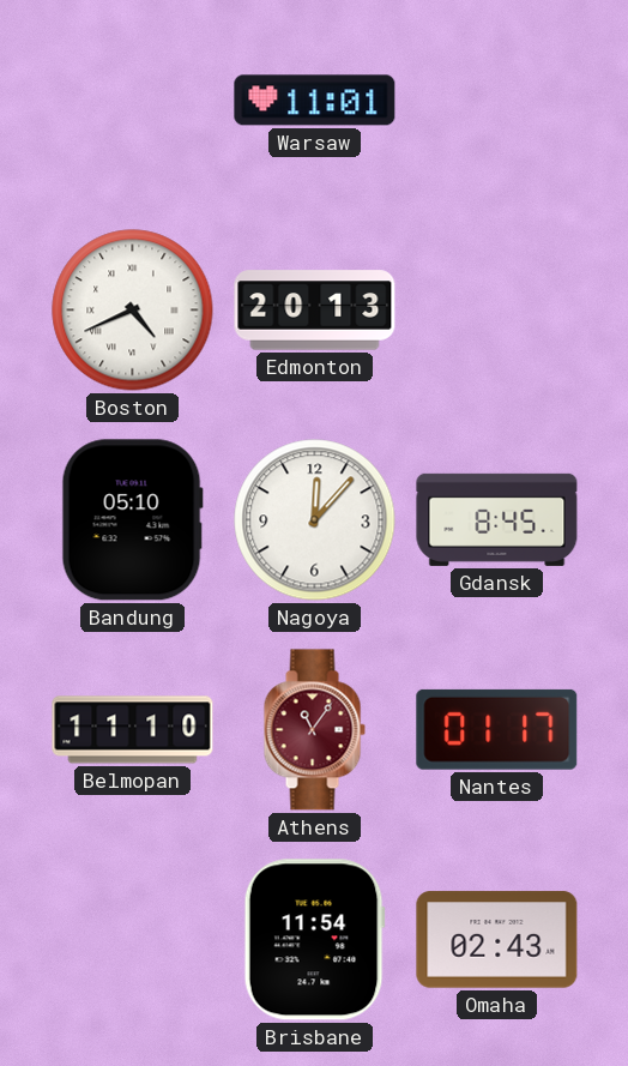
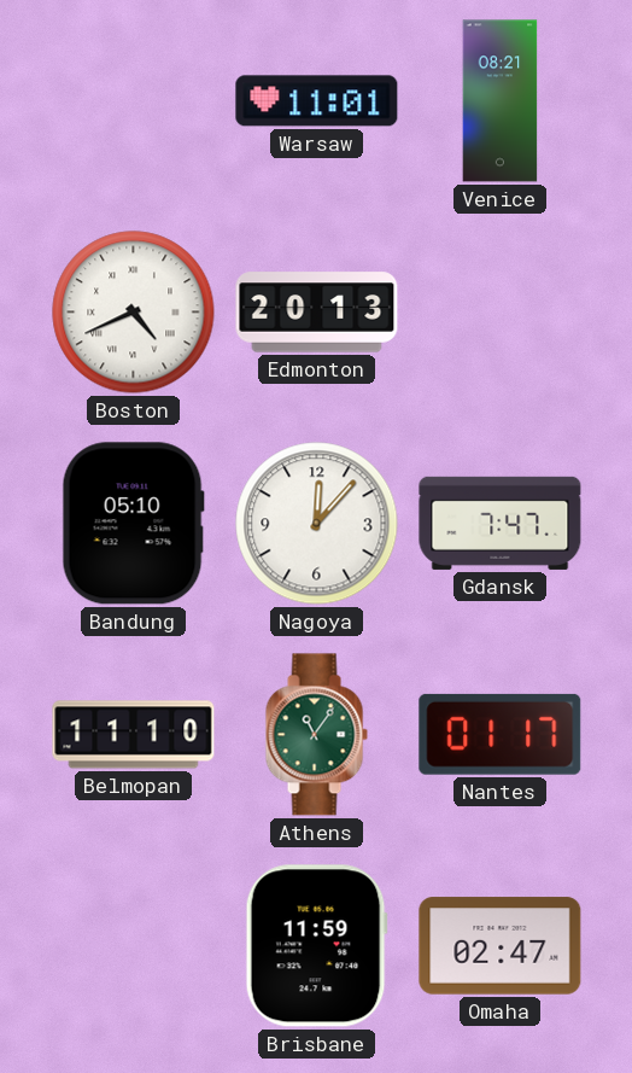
Venice: none -> 08:21
Gdansk: 8:45 -> 7:47
Athens dial: burgundy -> green
Brisbane: 11:54 -> 11:59
Omaha: 02:43 -> 02:47
